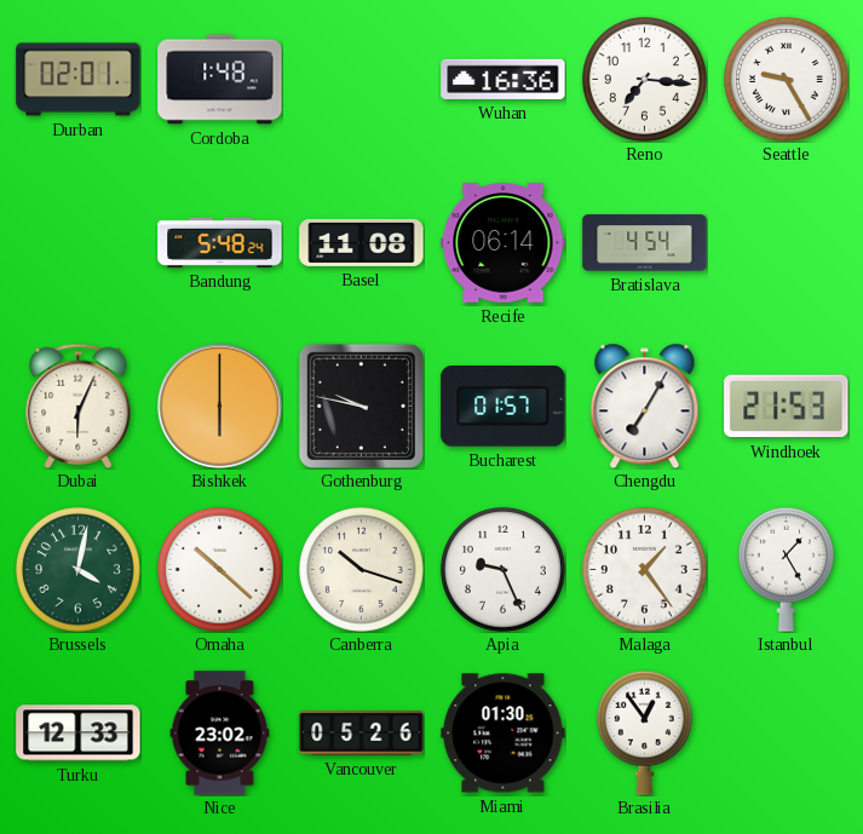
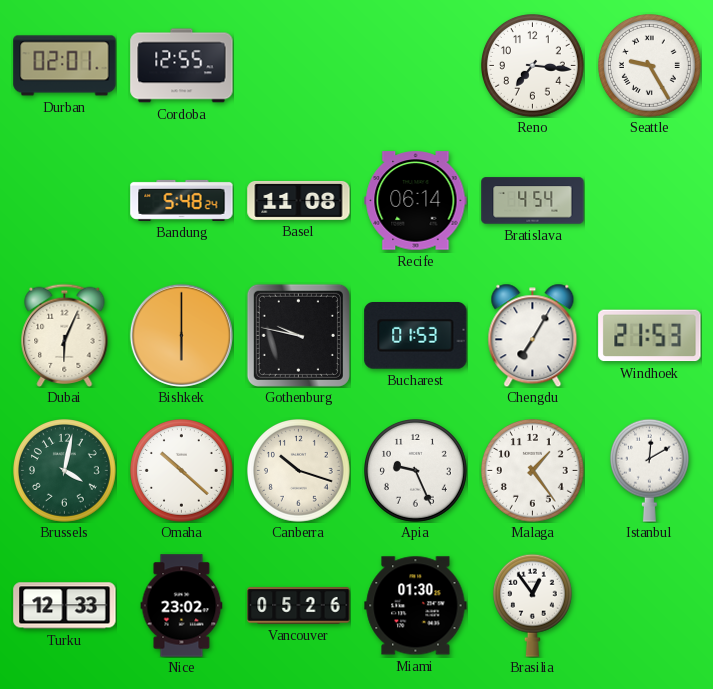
Cordoba: 1:48 -> 12:55
Wuhan: 16:36 -> none
Bucharest: 01:57 -> 01:53
Istanbul: 1:25 -> 12:10
